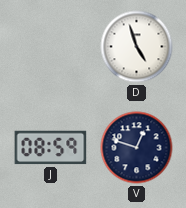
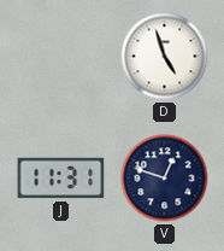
J: 08:59 -> 11:31
